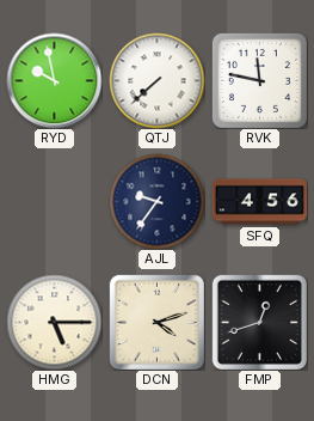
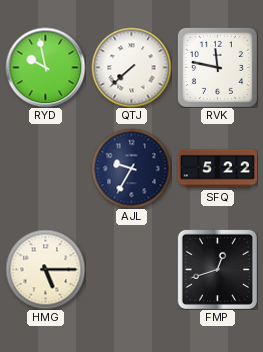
AJL: 9:36 -> 9:35
SFQ: 4:56 -> 5:22
DCN: 4:12 -> none
